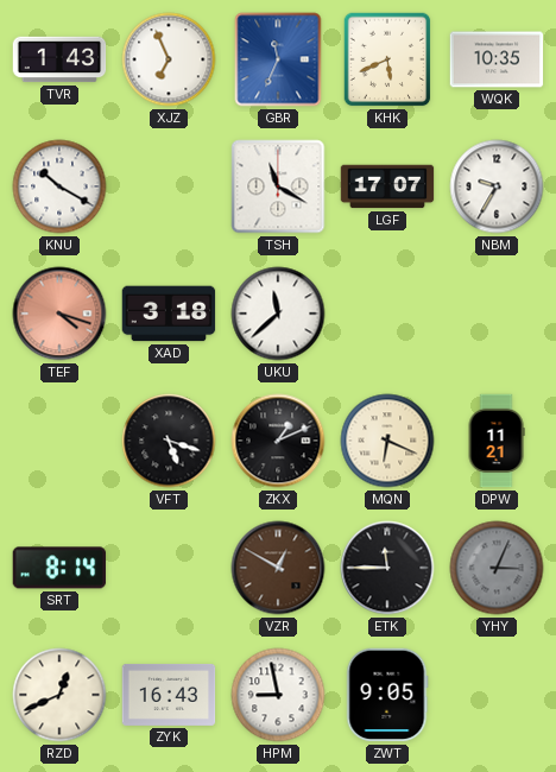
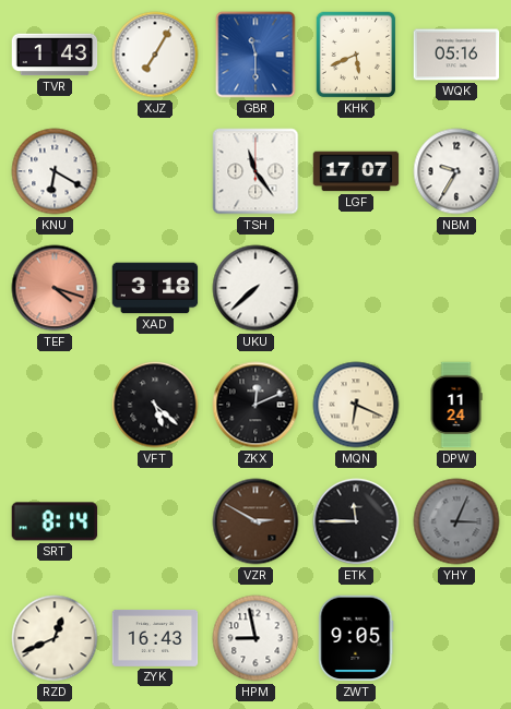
XJZ: 6:56 -> 7:05
GBR: 11:34 -> 11:30
WQK: 10:35 -> 05:16
KNU: 10:20 -> 6:20
TSH: 11:20 -> 11:24
UKU: 11:38 -> 7:38
VFT: 5:18 -> 5:22
ZKX: 1:11 -> 12:11
DPW: 11:21 -> 11:24
VZR: 12:50 -> 2:50
